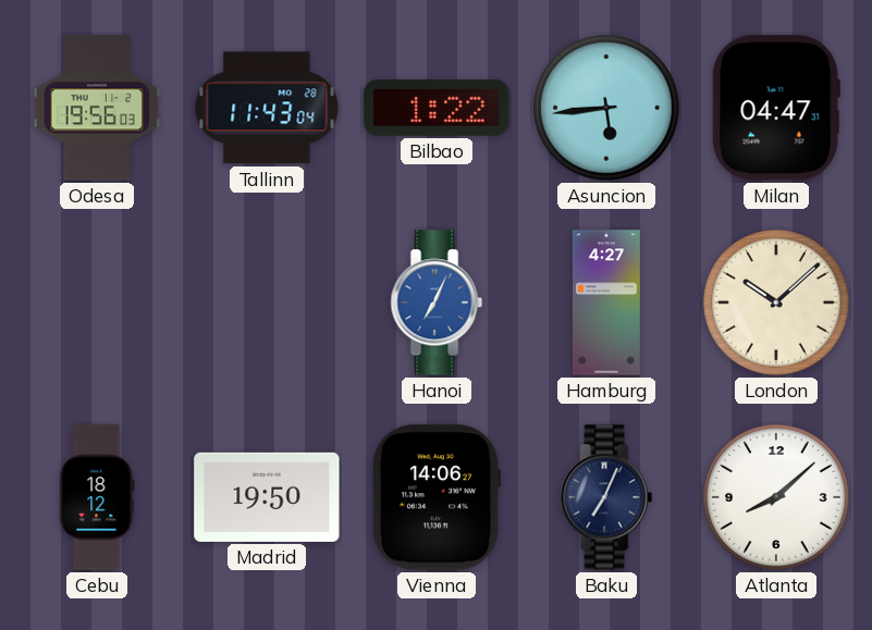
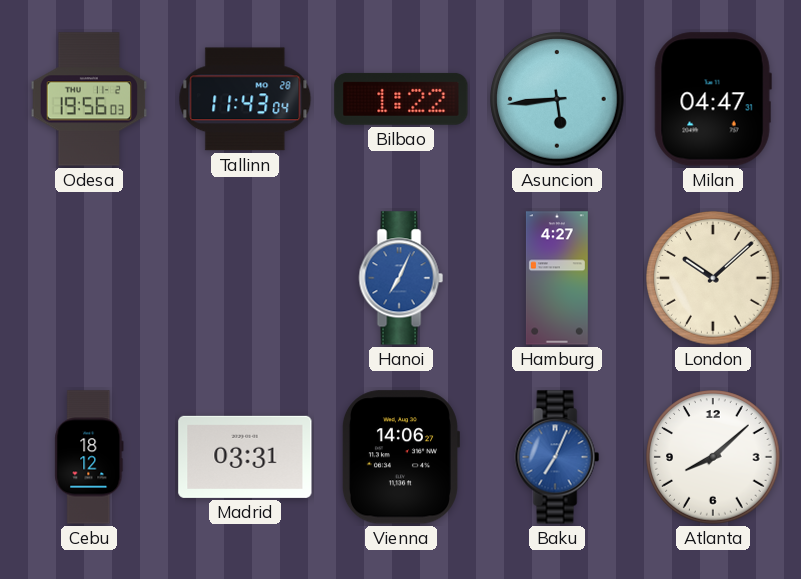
Madrid: 19:50 -> 03:31
Baku dial: navy -> blue
